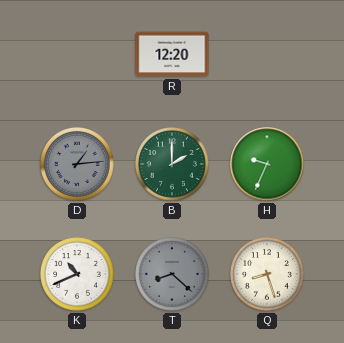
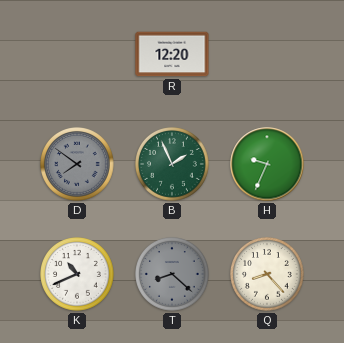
D: 1:14 -> 7:51
B: 2:00 -> 1:56
Q: 8:27 -> 8:23
